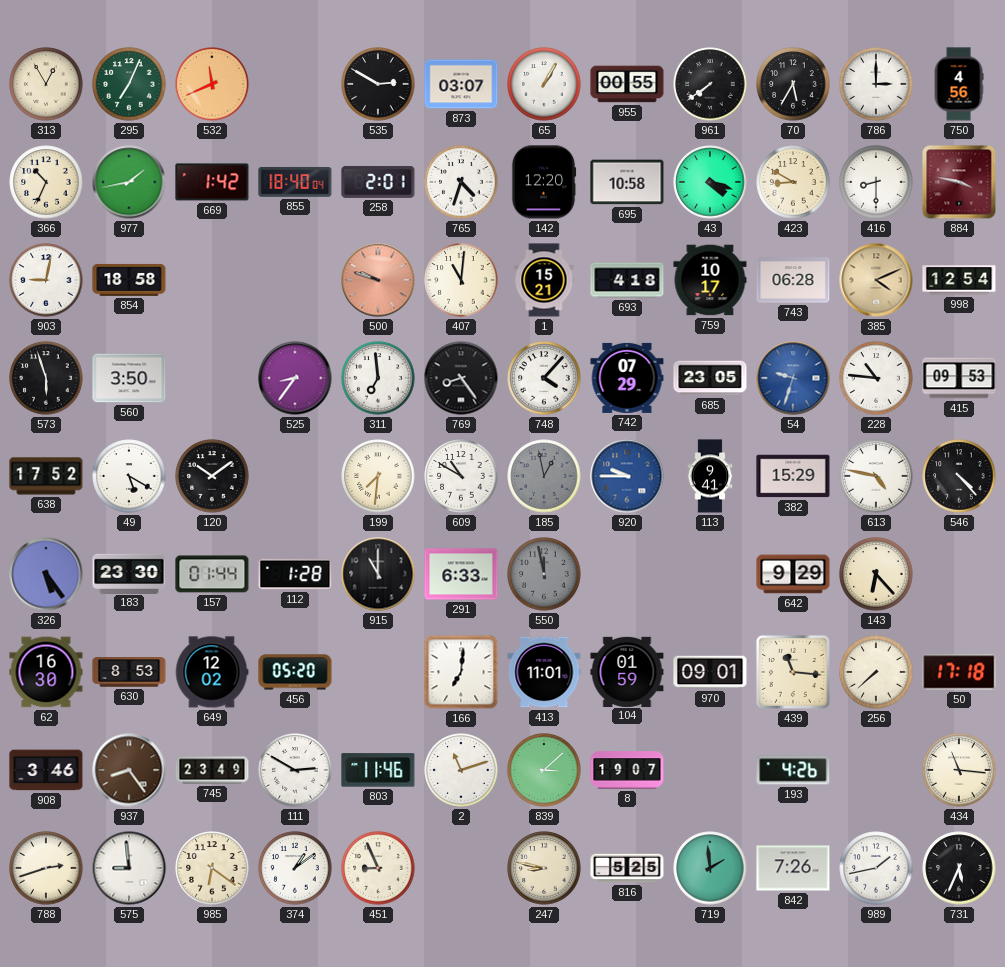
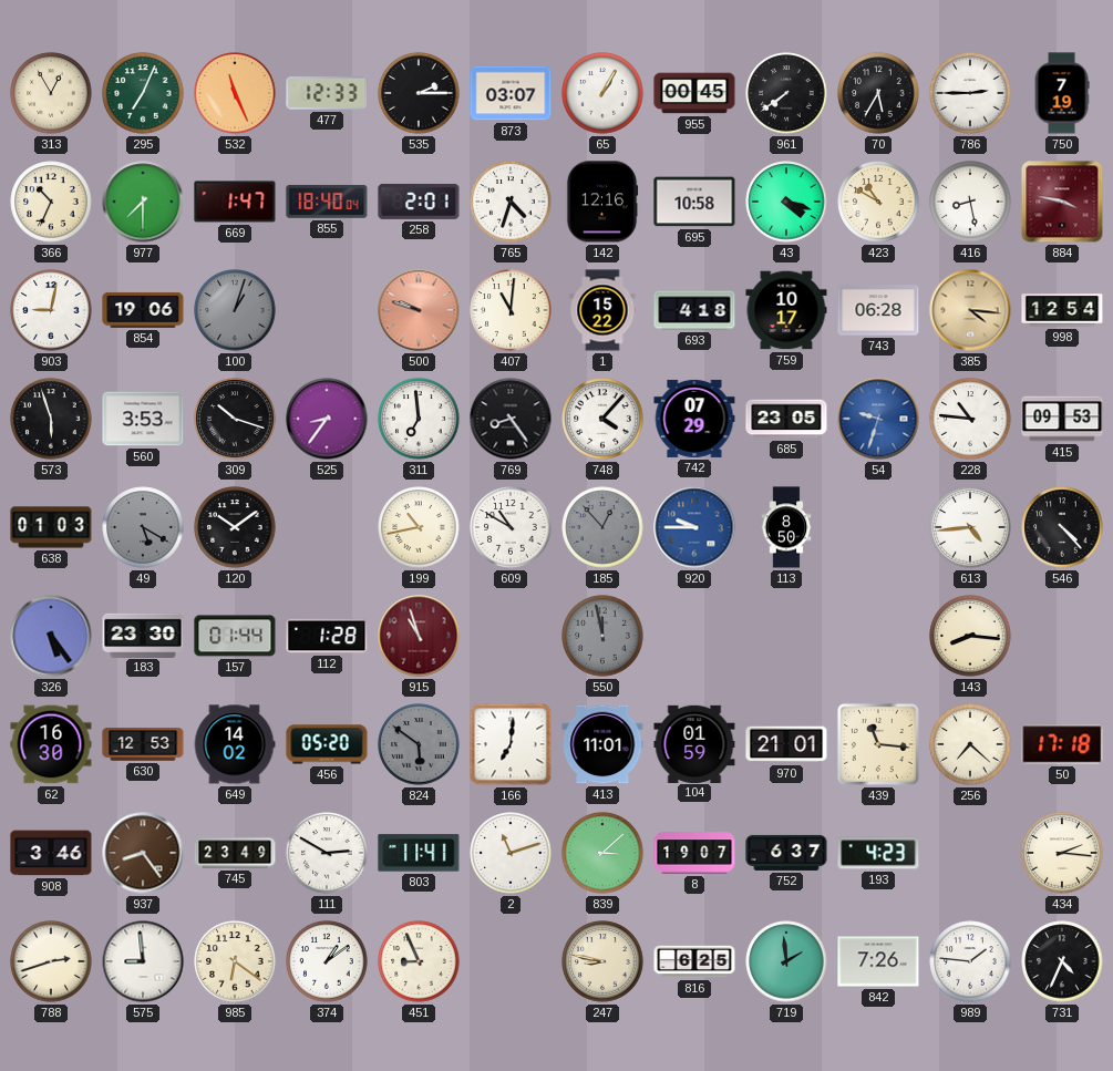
532: 11:41 -> 11:26
477: none -> 12:33
535: 2:50 -> 2:15
955: 00:55 -> 00:45
786: 3:00 -> 2:45
750: 4:56 -> 7:19
977: 1:43 -> 7:30
669: 1:42 -> 1:47
142: 12:20 -> 12:16
423: 8:50 -> 10:50
416: 8:30 -> 8:28
854: 18:58 -> 19:06
100: none -> 1:03
1: 15:21 -> 15:22
385: 4:11 -> 4:16
560: 3:50 -> 3:53
309: none -> 10:18
638: 17:52 -> 01:03
49 dial: white -> grey
199: 7:31 -> 10:43
185: 12:58 -> 12:53
113: 9:41 -> 8:50
382: 15:29 -> none
613: 4:47 -> 4:44
915: 11:00 -> 10:57
915 dial: black -> burgundy
291: 6:33 -> none
642: 9:29 -> none
143: 6:23 -> 8:16
630: 8:53 -> 12:53
649: 12:02 -> 14:02
824: none -> 5:51
970: 09:01 -> 21:01
256: 7:38 -> 7:22
803: 11:46 -> 11:41
752: none -> 6:37
193: 4:26 -> 4:23
434: 11:16 -> 2:16
816: 5:25 -> 6:25
989: 1:43 -> 1:46
731: 5:34 -> 4:34
